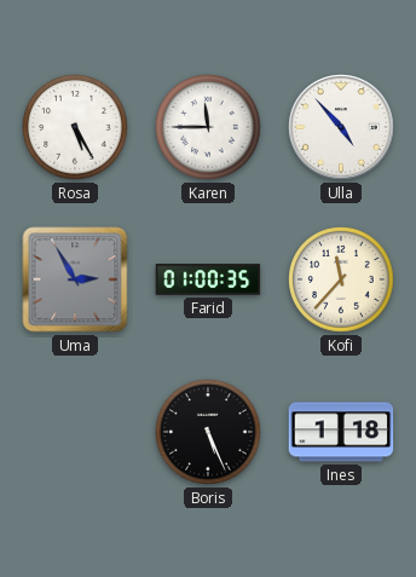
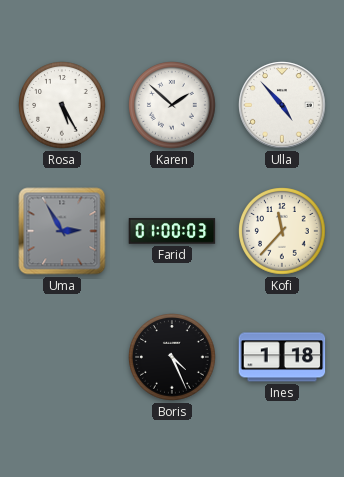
Karen: 11:45 -> 1:52
Farid: 01:00:35 -> 01:00:03
Boris: 5:26 -> 4:26
